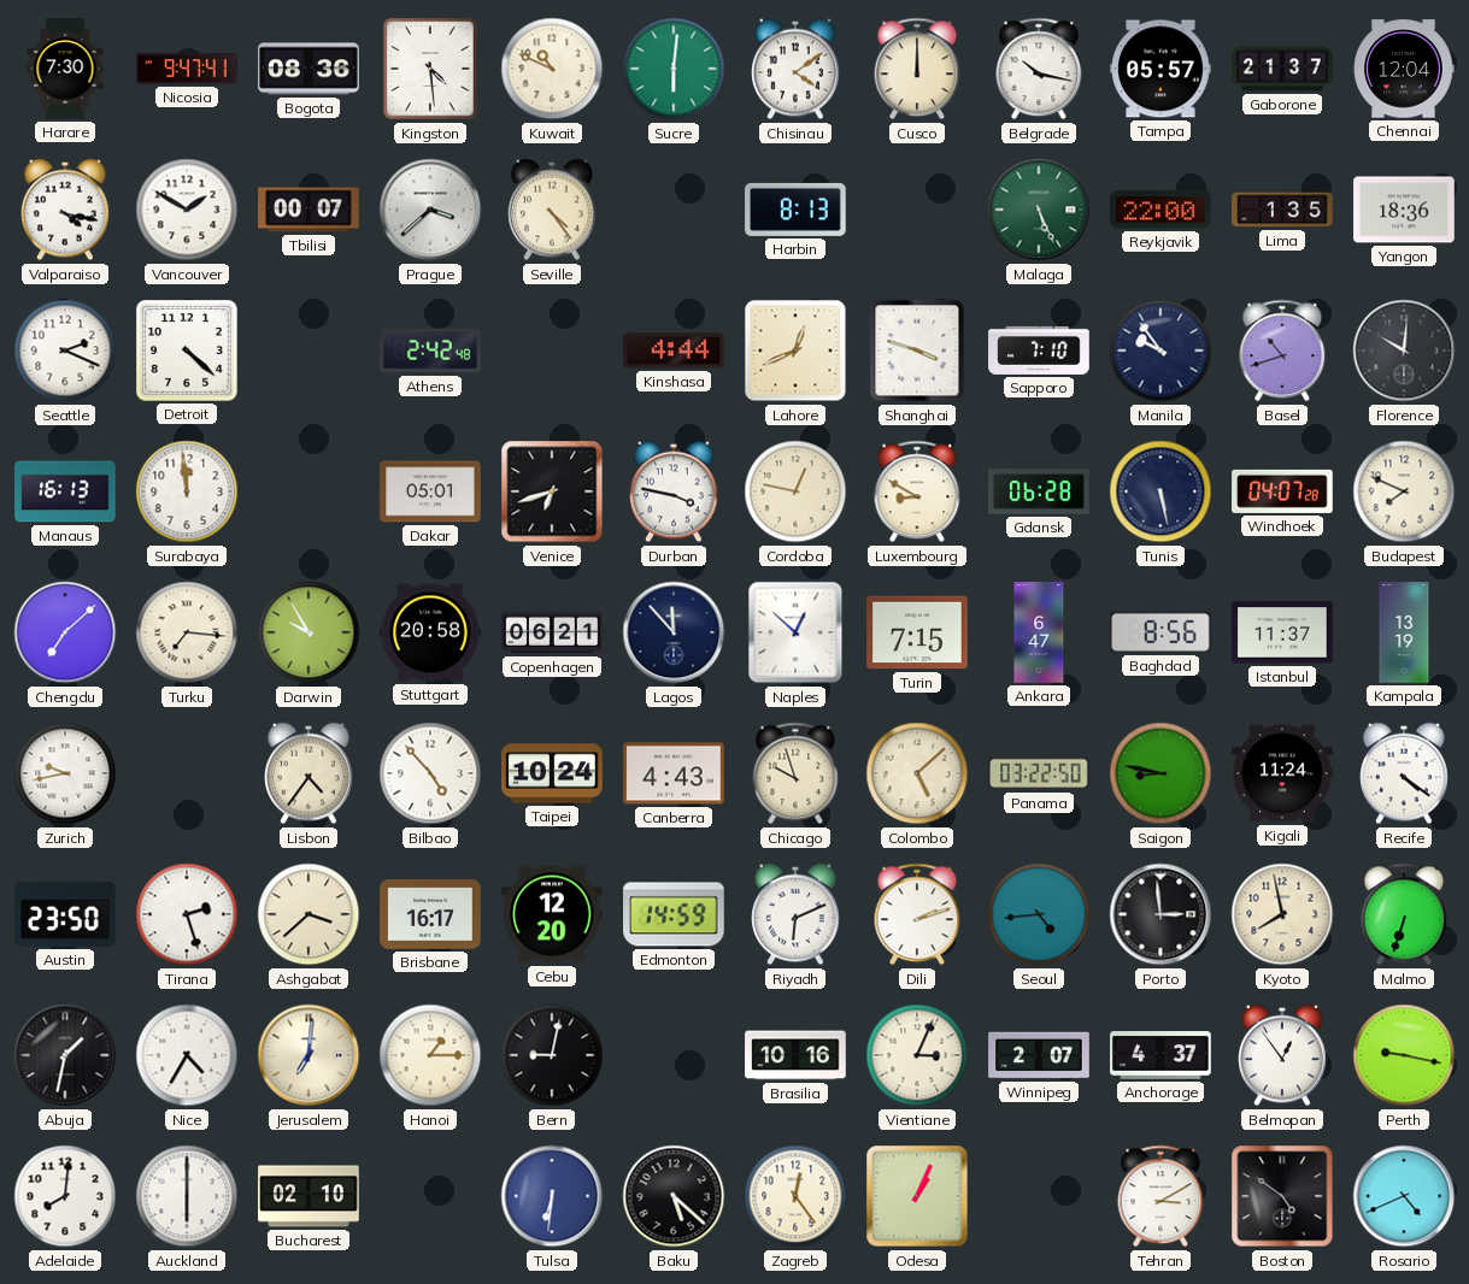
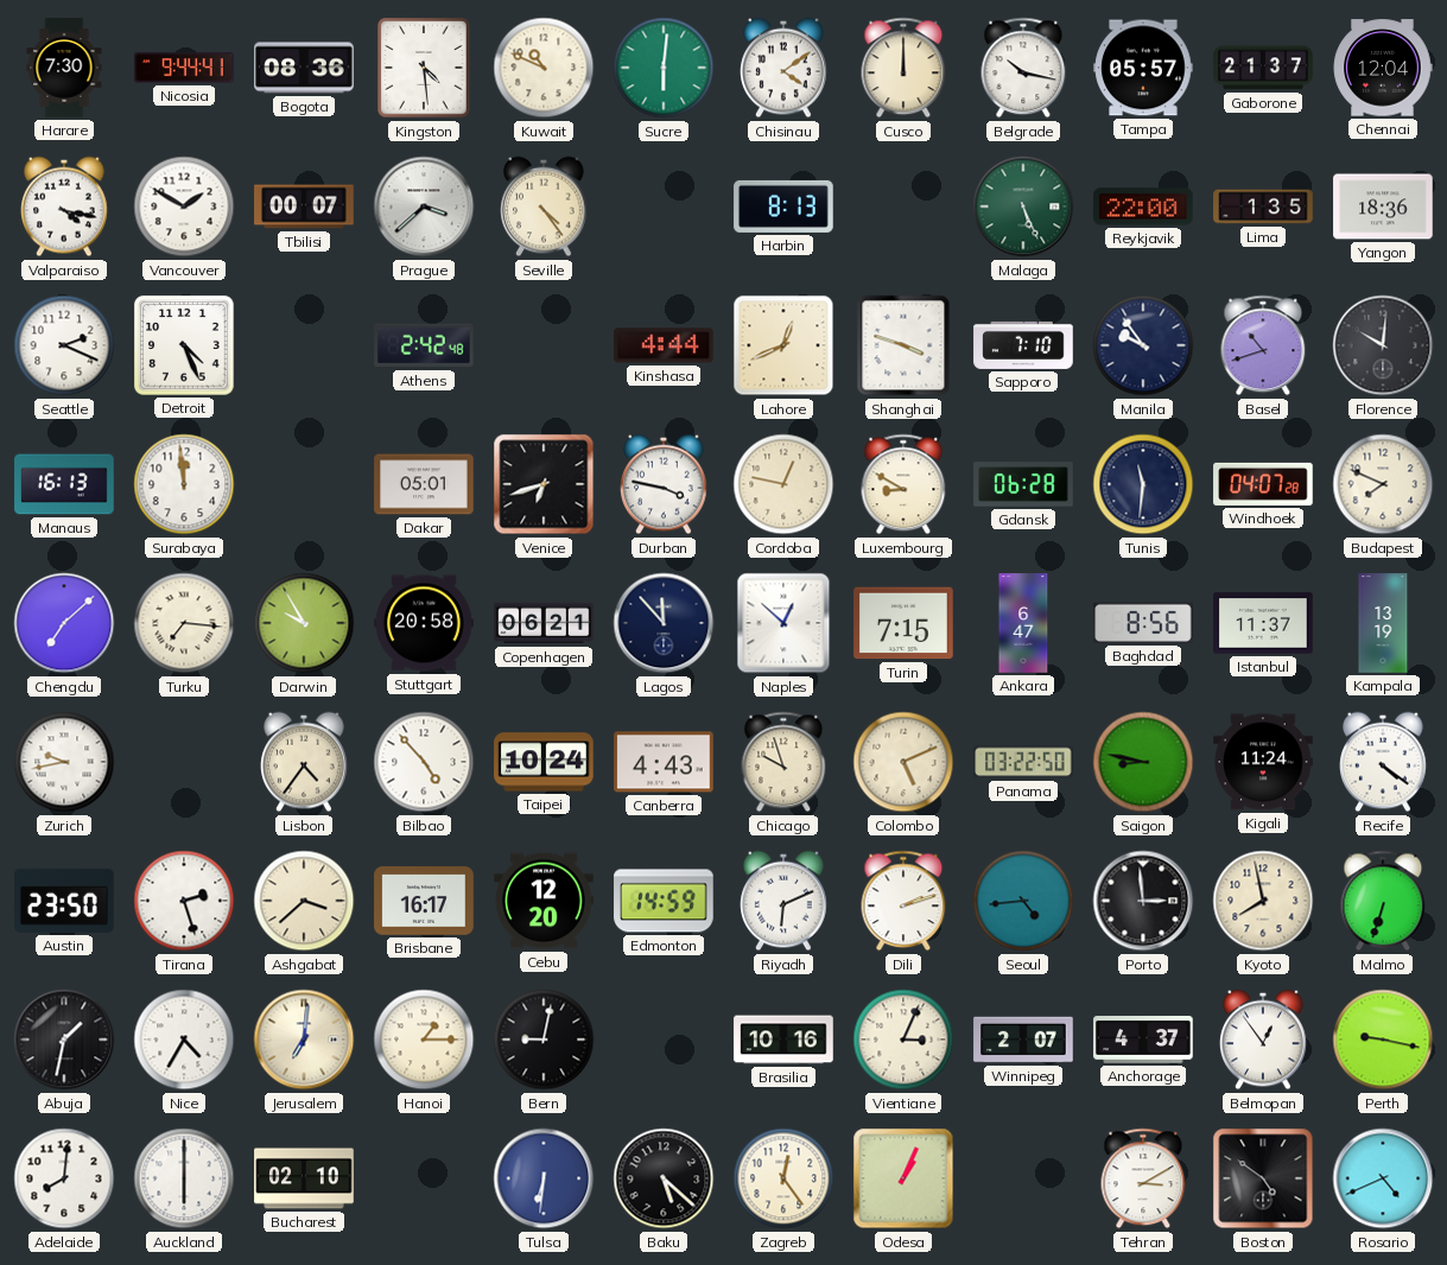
Nicosia: 9:47 -> 9:44
Detroit: 4:22 -> 4:26
Tunis: 5:28 -> 11:31
Colombo: 5:08 -> 5:11
